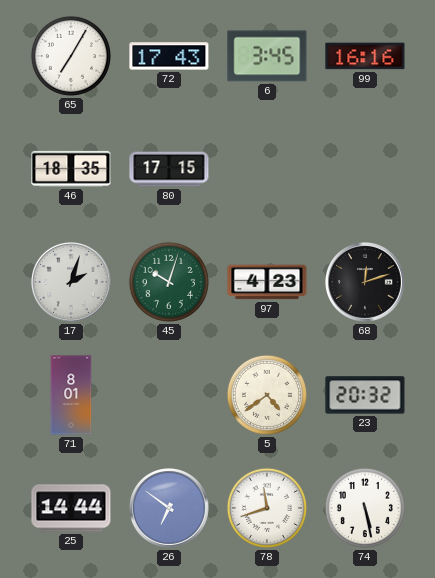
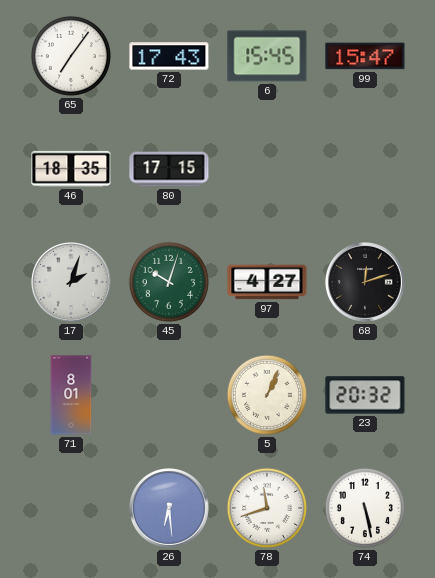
65: 7:05 -> 7:06
6: 3:45 -> 15:45
99: 16:16 -> 15:47
97: 4:23 -> 4:27
5: 4:39 -> 1:04
25: 14:44 -> none
26: 6:51 -> 6:29
